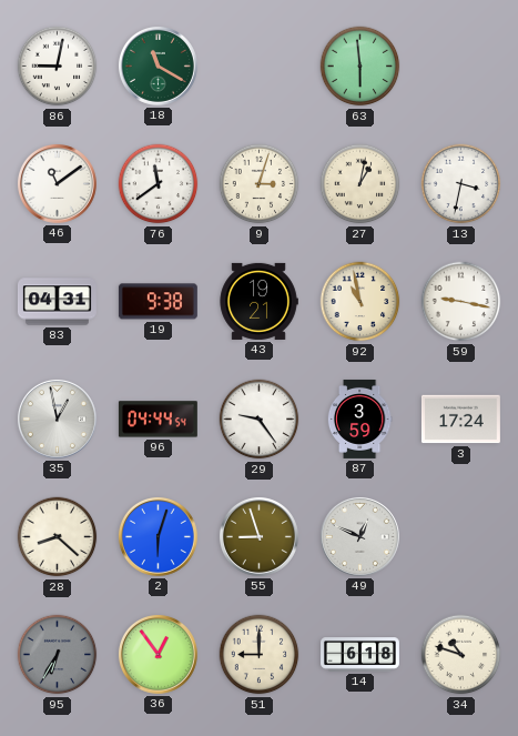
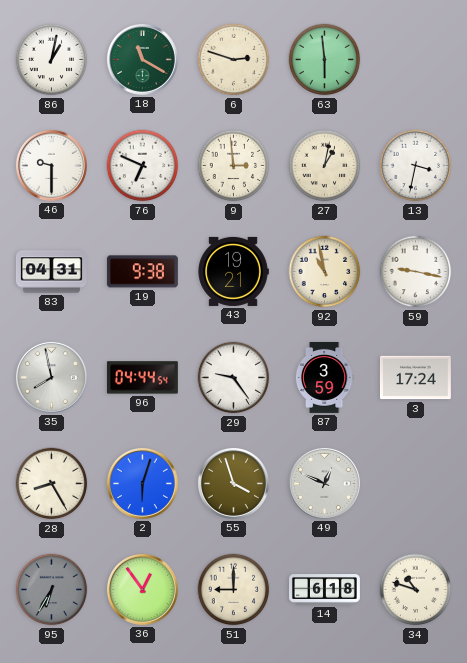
86: 9:02 -> 1:02
6: none -> 2:48
46: 11:09 -> 9:30
76: 11:39 -> 6:49
9: 3:03 -> 2:59
35: 12:58 -> 7:58
28: 8:22 -> 8:25
55: 8:57 -> 3:57
